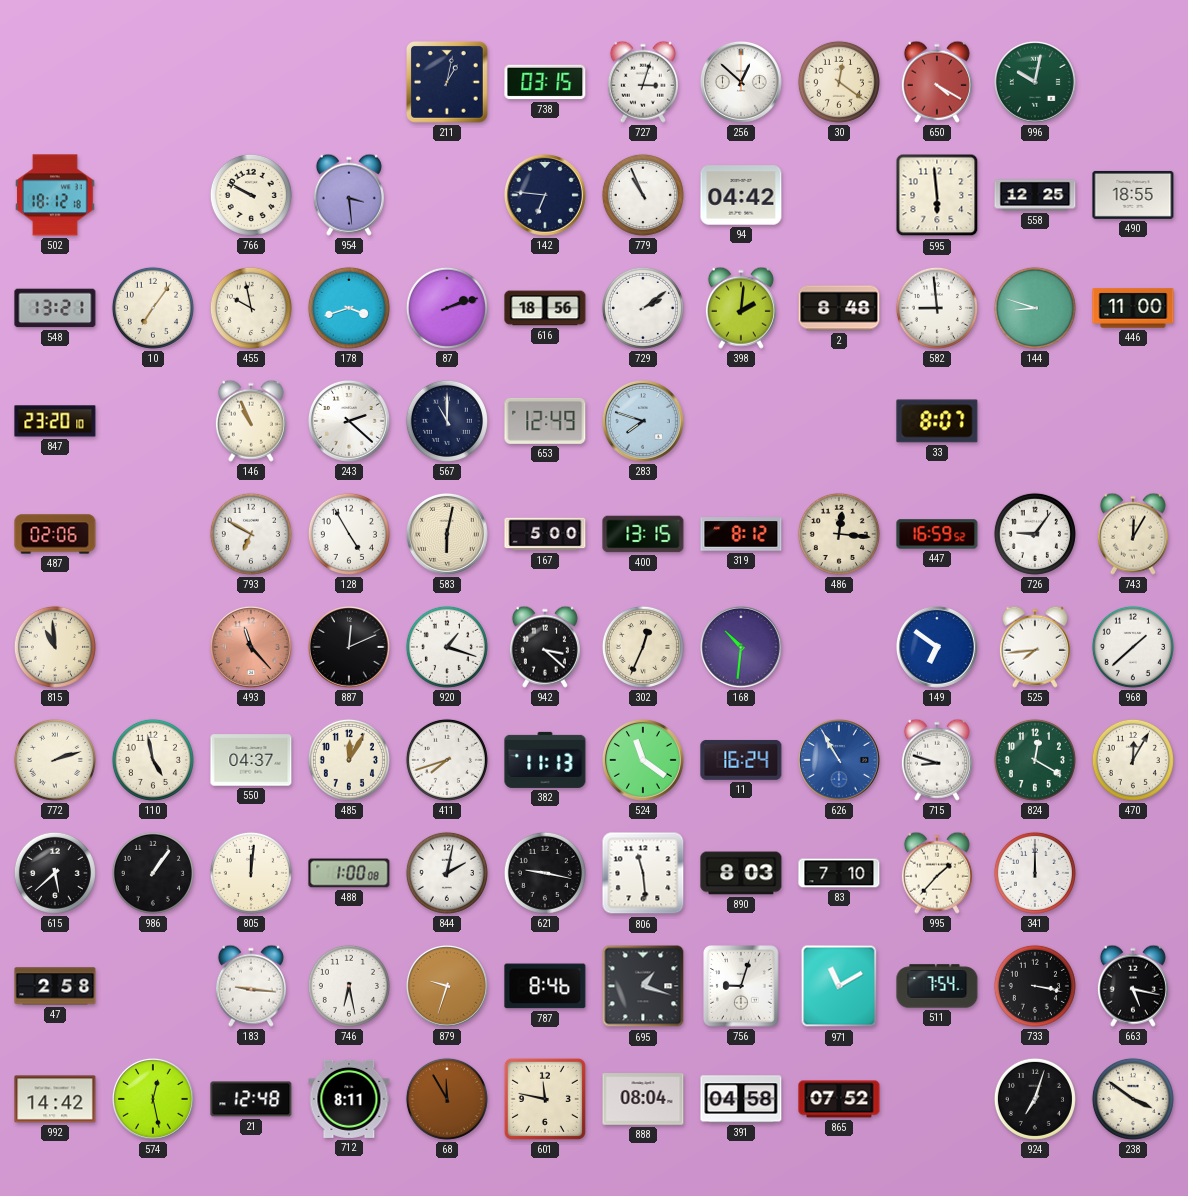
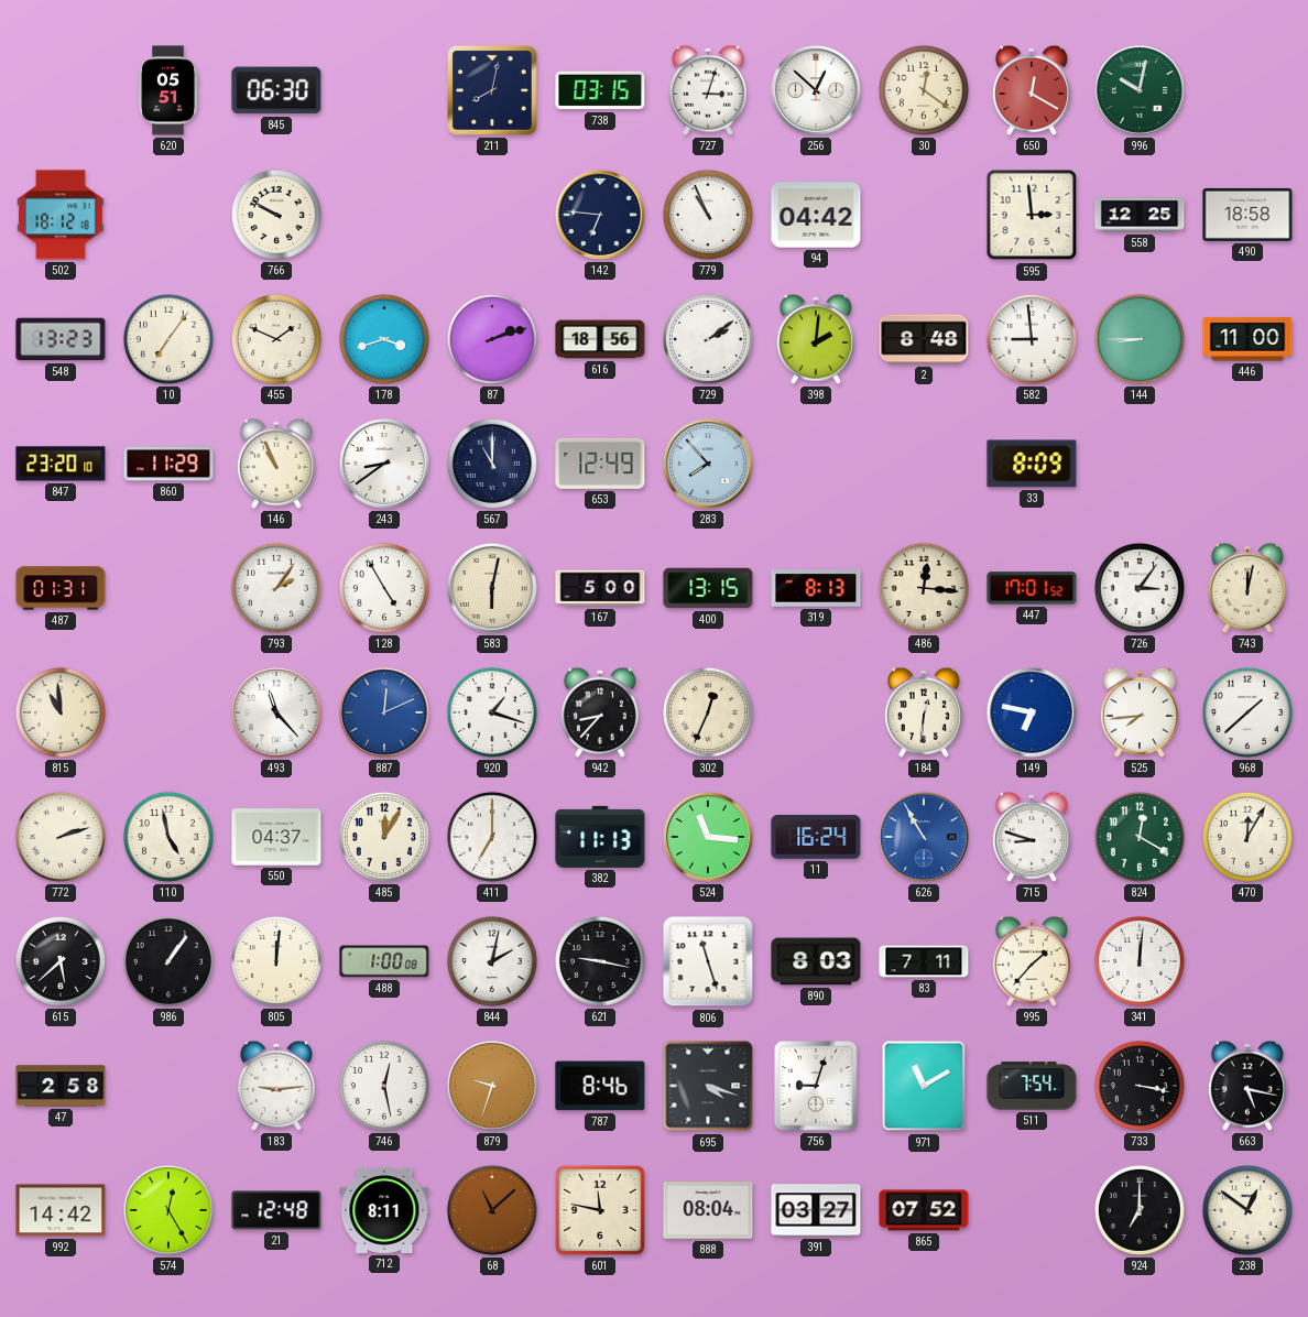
620: none -> 05:51
845: none -> 06:30
211: 1:02 -> 8:02
650: 4:20 -> 12:20
954: 3:29 -> none
595: 5:59 -> 2:59
490: 18:55 -> 18:58
548: 13:21 -> 13:23
455: 9:58 -> 1:49
144: 8:48 -> 8:45
860: none -> 11:29
243: 2:22 -> 8:39
283: 7:48 -> 7:53
33: 8:07 -> 8:09
487: 02:06 -> 01:31
793: 6:50 -> 2:06
319: 8:12 -> 8:13
447: 16:59 -> 17:01
726: 9:06 -> 3:06
743: 12:05 -> 12:02
493 dial: salmon -> white
887 dial: black -> blue
942: 3:22 -> 8:37
168: 10:31 -> none
184: none -> 12:31
149: 6:51 -> 6:47
411: 7:42 -> 7:00
524: 11:21 -> 11:16
806: 11:29 -> 11:27
83: 7:10 -> 7:11
341: 12:00 -> 12:01
183: 9:16 -> 9:14
746: 6:28 -> 12:28
695: 1:18 -> 4:18
574: 12:28 -> 12:25
68: 11:55 -> 11:08
391: 04:58 -> 03:27
924: 7:03 -> 7:00
238: 3:51 -> 12:51
